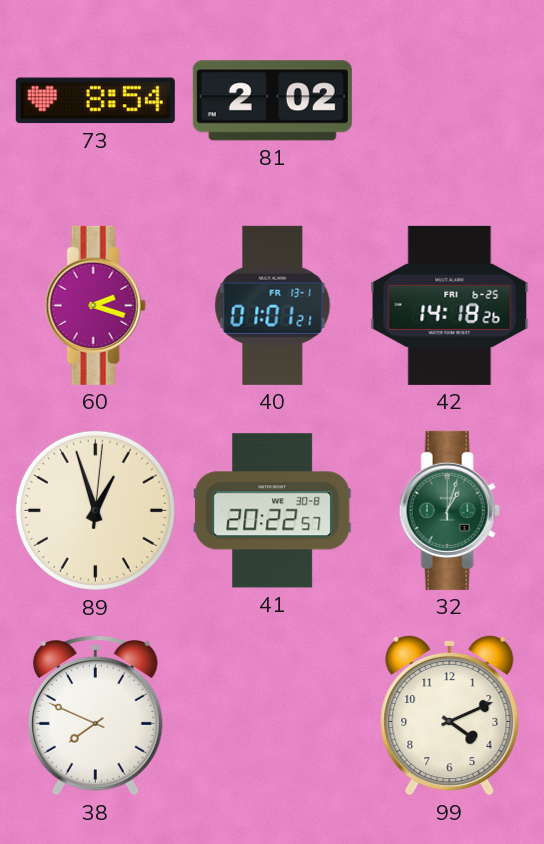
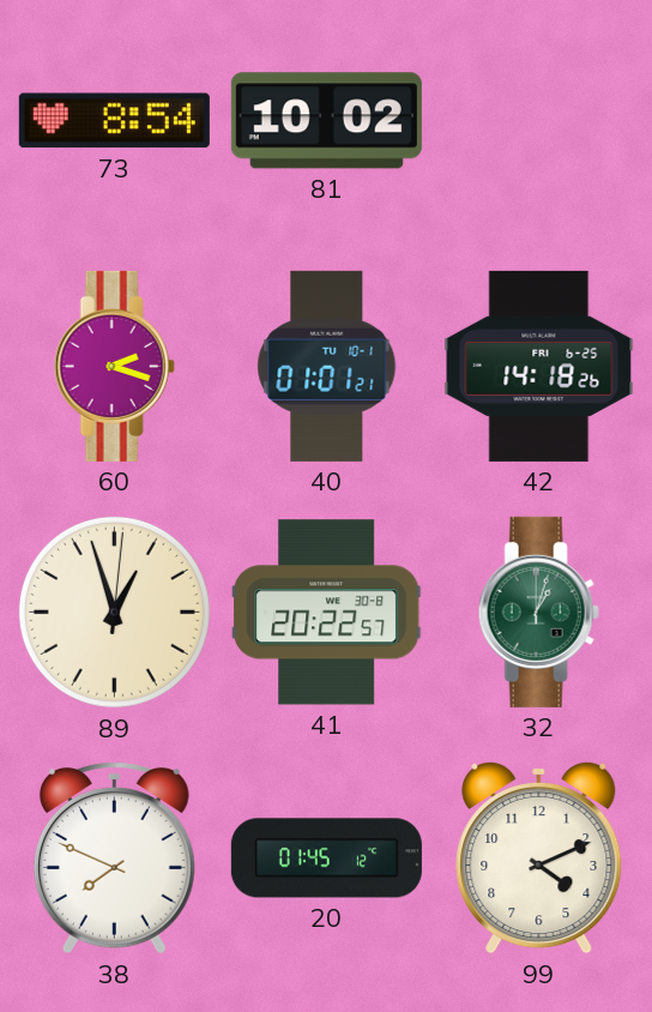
81: 2:02 -> 10:02
40 date: FR 13-1 -> TU 10-1
20: none -> 01:45
